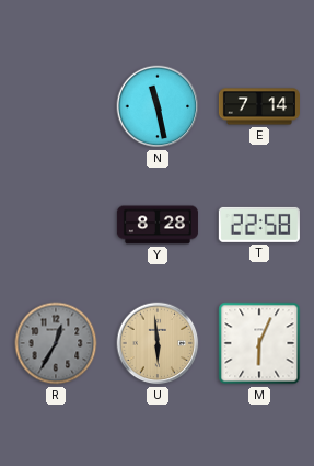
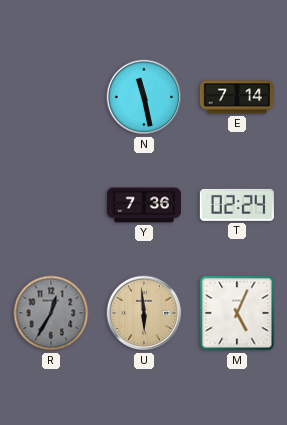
Y: 8:28 -> 7:36
T: 22:58 -> 02:24
M: 6:04 -> 5:04
